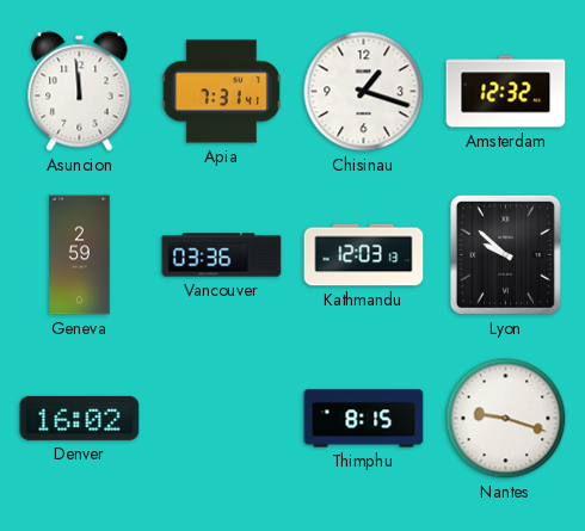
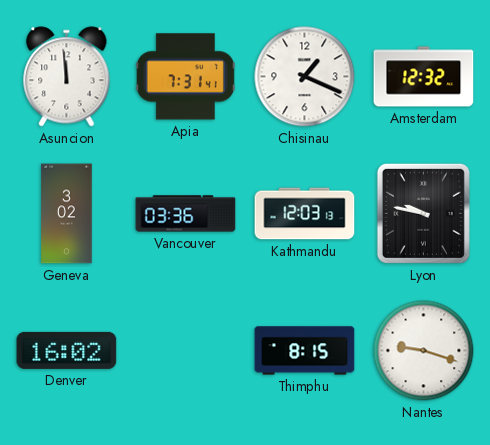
Chisinau: 1:18 -> 1:19
Geneva: 2:59 -> 3:02
Lyon: 9:52 -> 9:47
